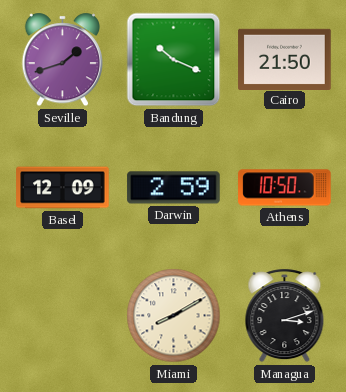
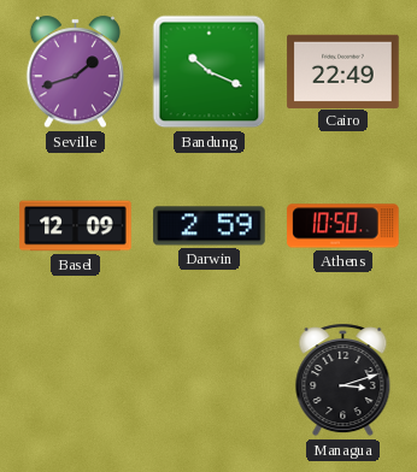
Cairo: 21:50 -> 22:49
Miami: 8:10 -> none
